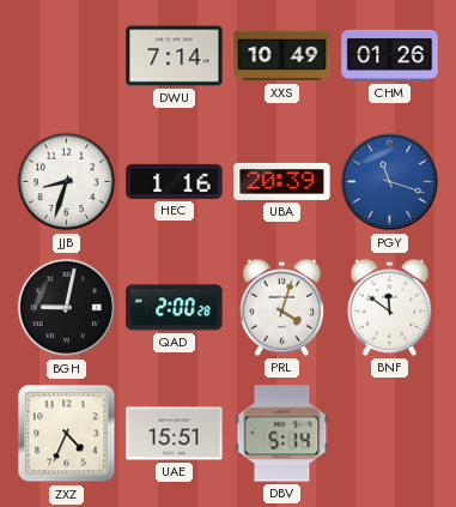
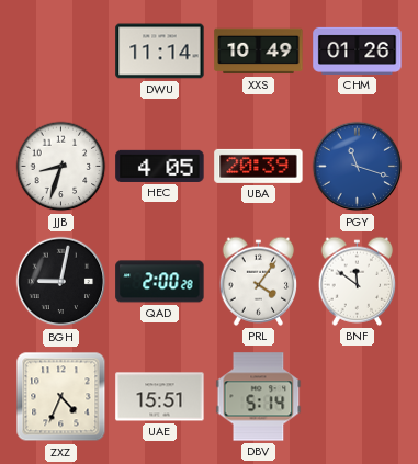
DWU: 7:14 -> 11:14
HEC: 1:16 -> 4:05
PRL: 4:03 -> 4:06
